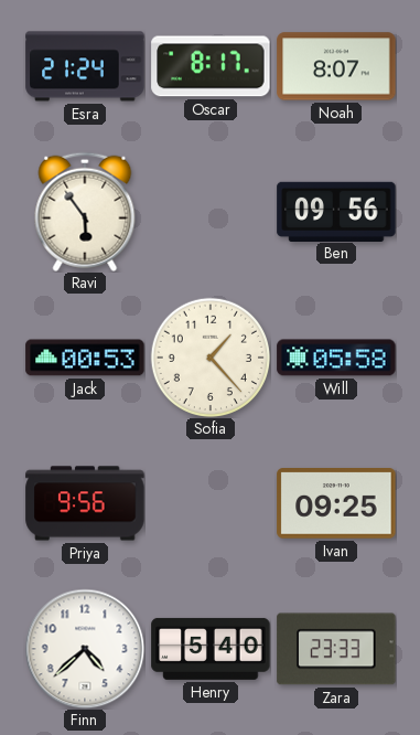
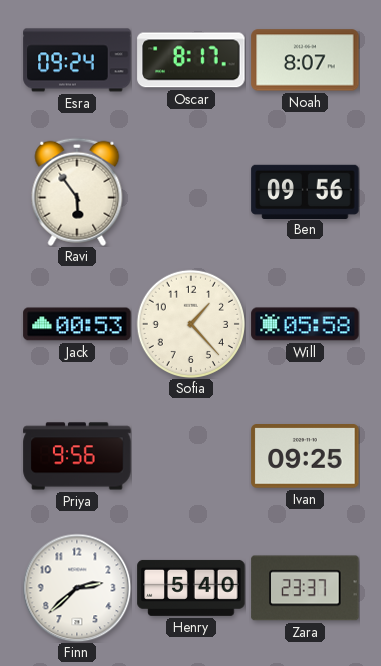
Esra: 21:24 -> 09:24
Finn: 4:38 -> 2:38
Zara: 23:33 -> 23:37
